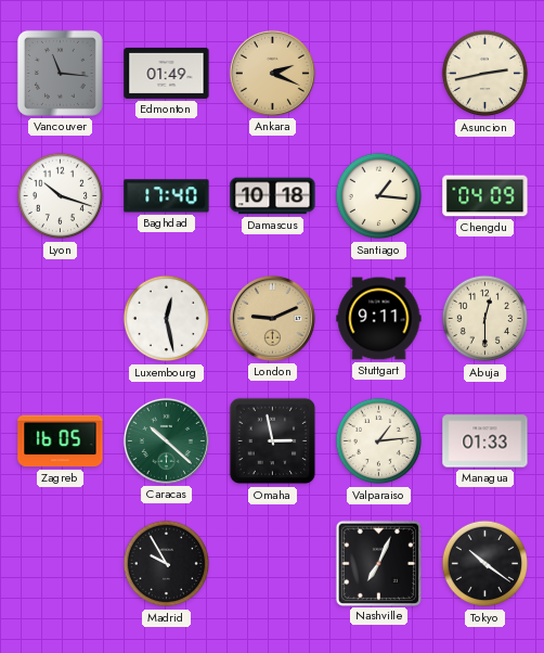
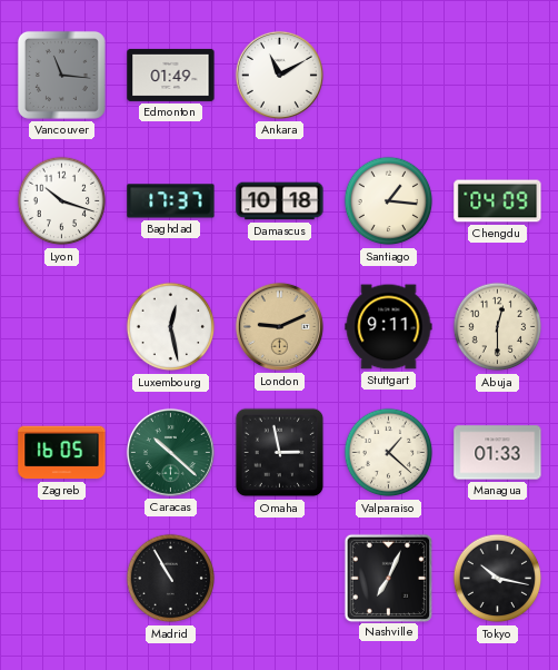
Ankara: 2:19 -> 11:10
Ankara dial: champagne -> white
Asuncion: 2:43 -> none
Baghdad: 17:40 -> 17:37
Valparaiso: 1:14 -> 1:22
Madrid: 9:55 -> 10:55
Tokyo: 10:21 -> 10:17
